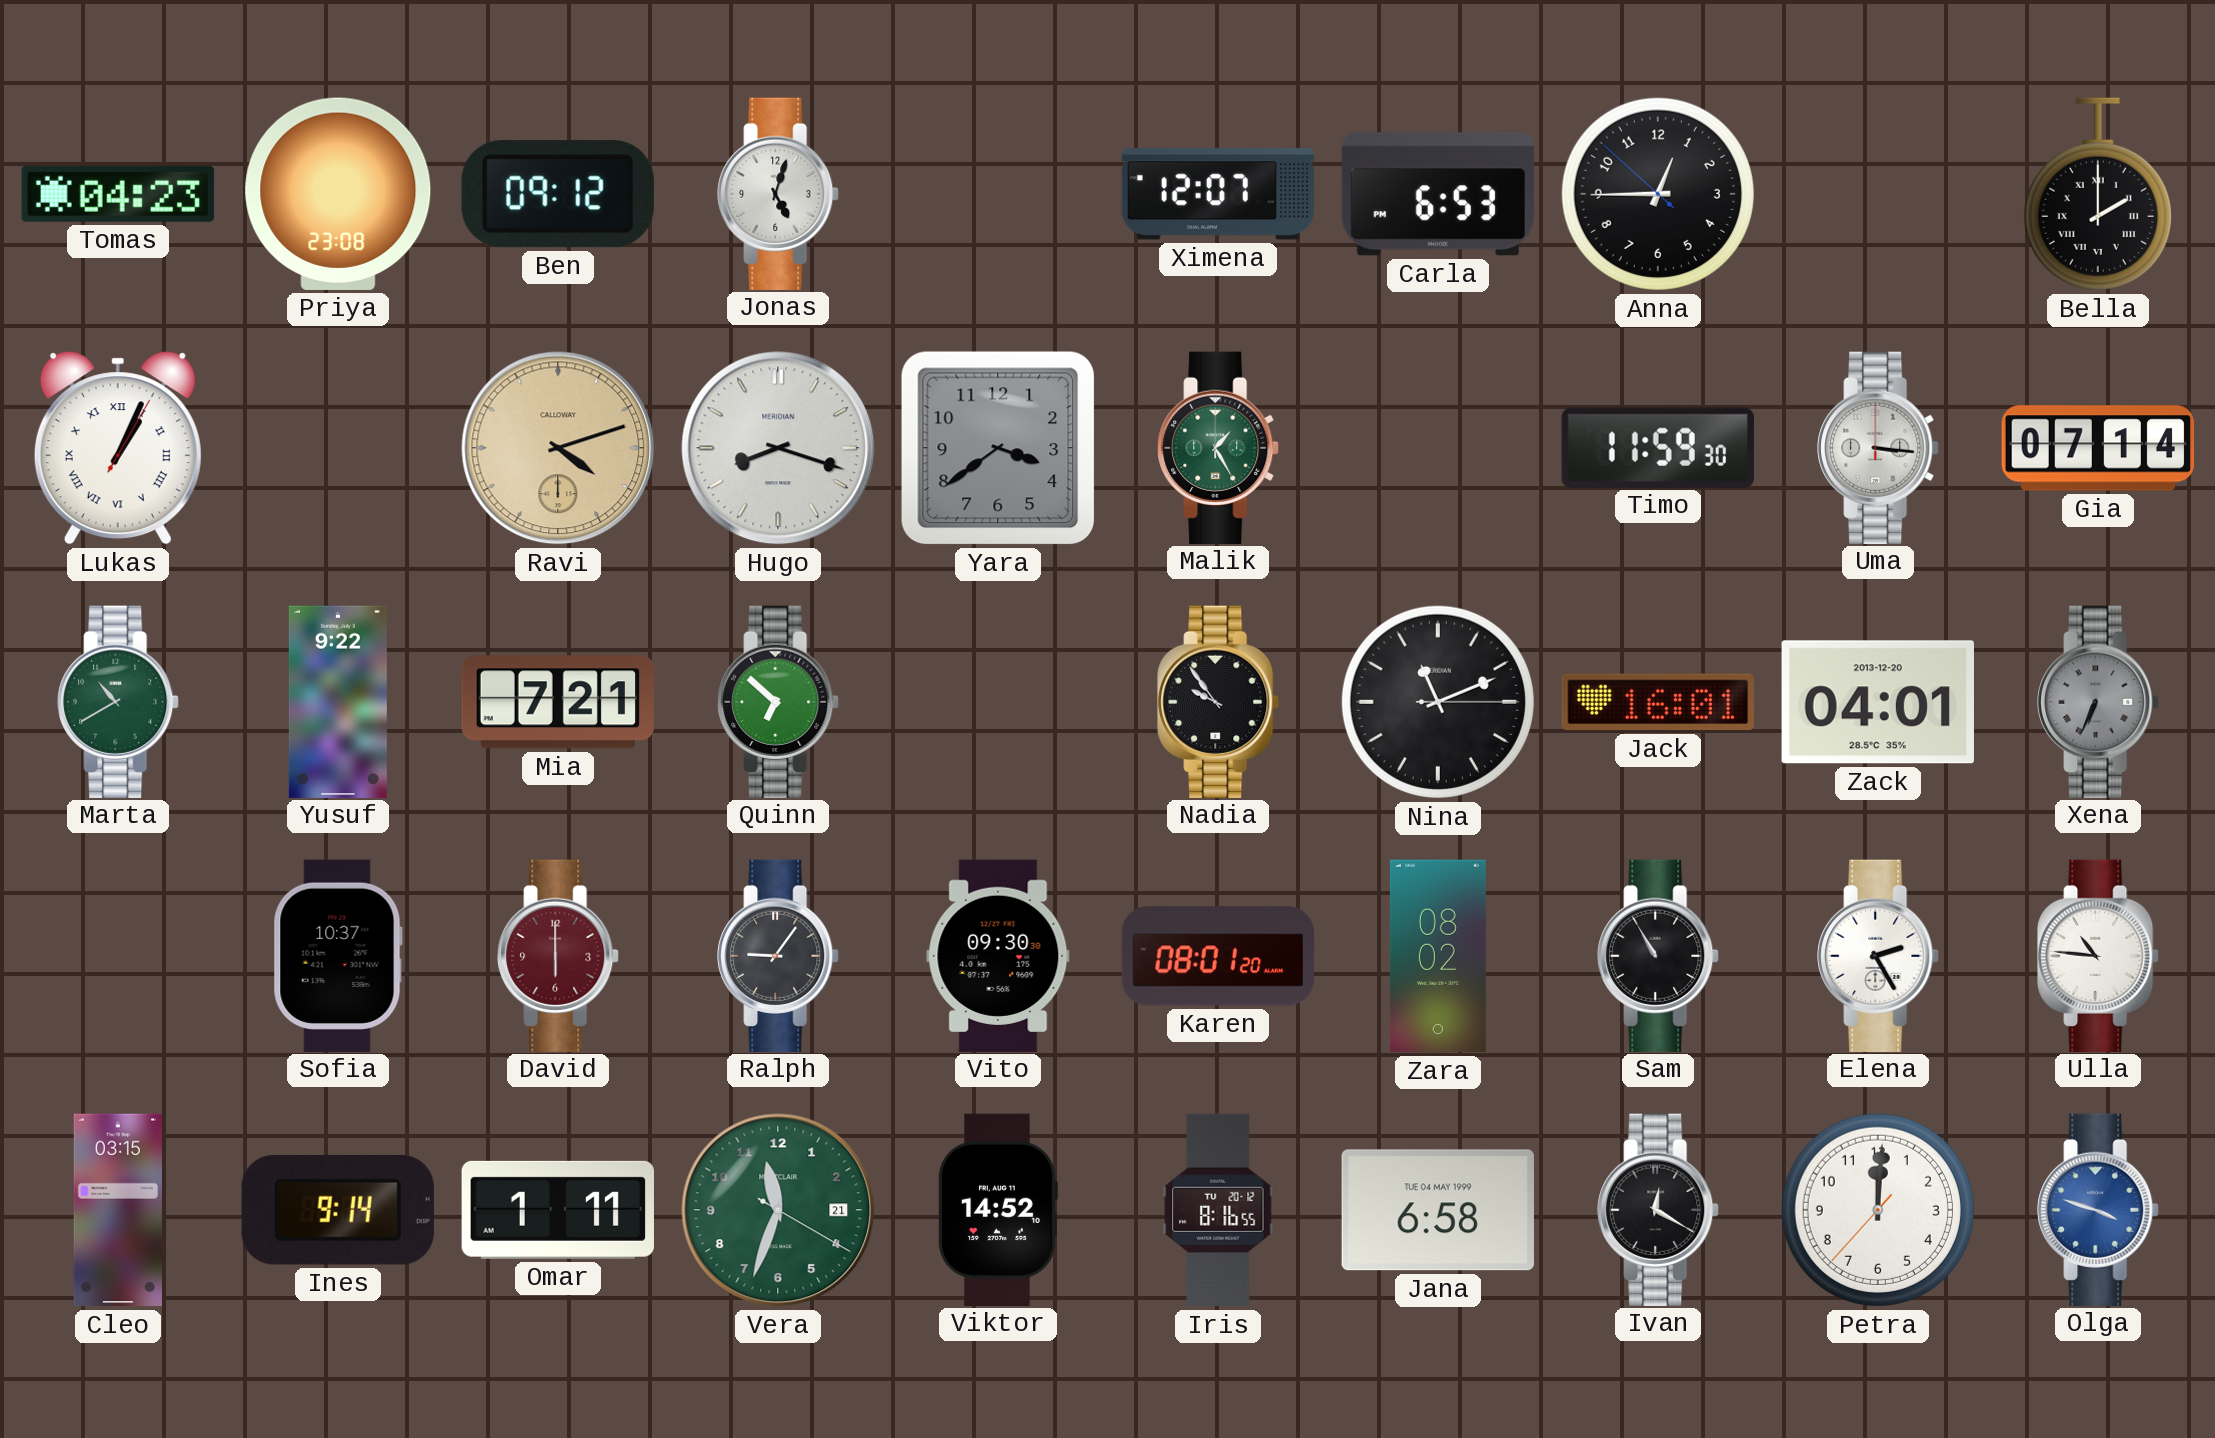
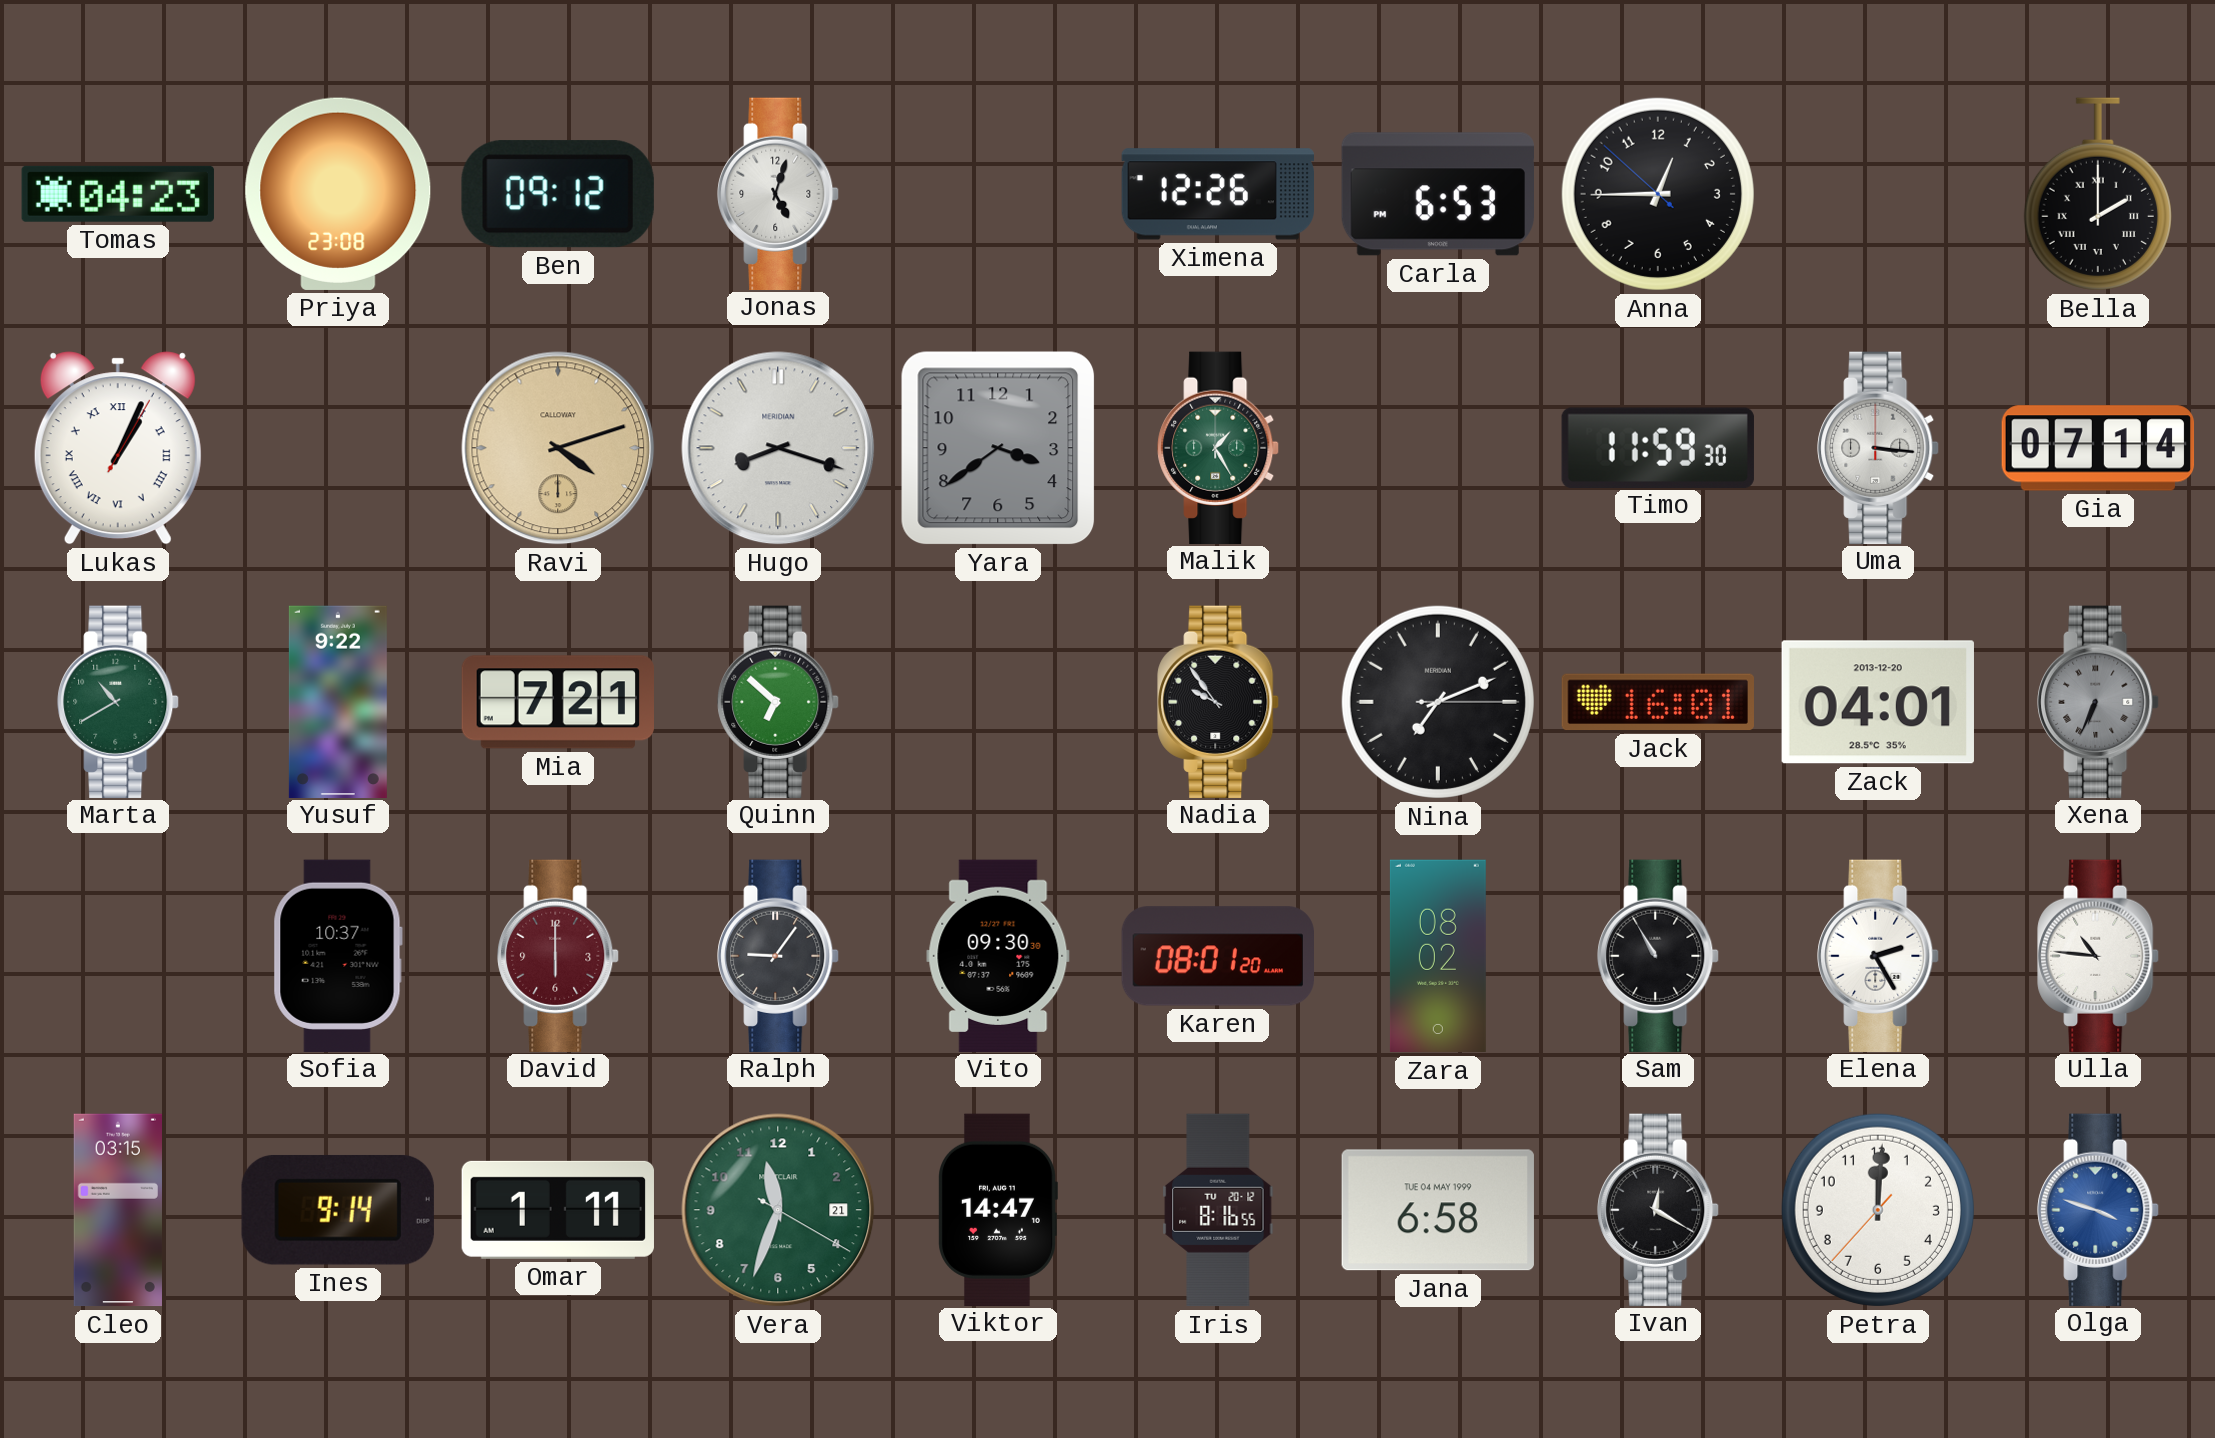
Ximena: 12:07 -> 12:26
Nina: 11:11 -> 7:11
Viktor: 14:52 -> 14:47
